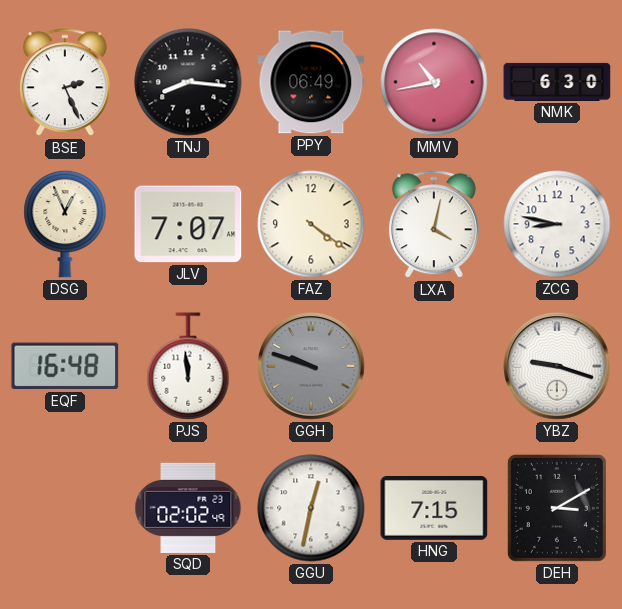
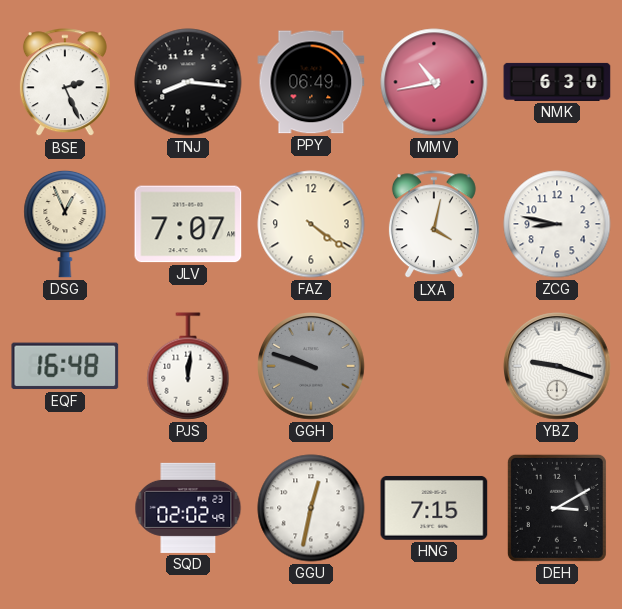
PJS: 11:59 -> 12:01
